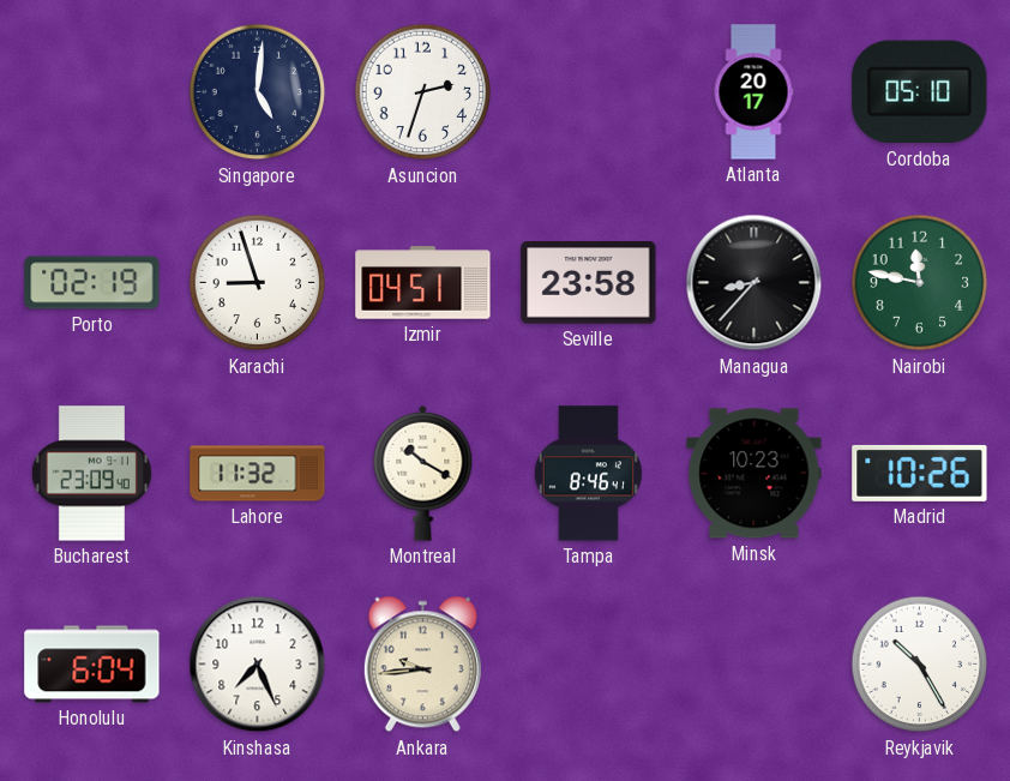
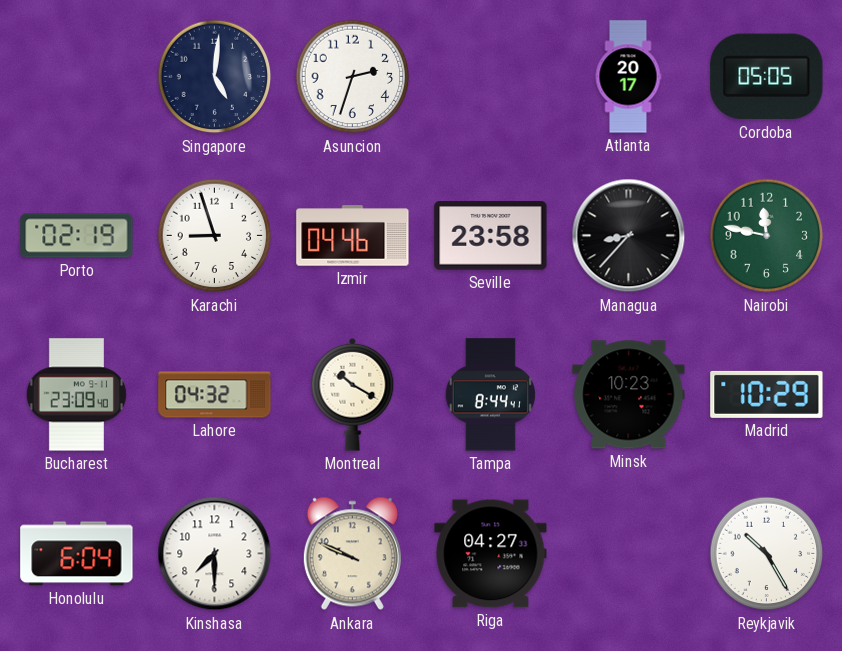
Cordoba: 05:10 -> 05:05
Izmir: 04:51 -> 04:46
Lahore: 11:32 -> 04:32
Tampa: 8:46 -> 8:44
Madrid: 10:26 -> 10:29
Kinshasa: 7:26 -> 7:30
Ankara: 9:44 -> 9:49
Riga: none -> 04:27
